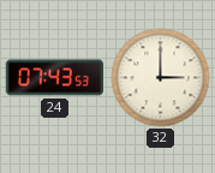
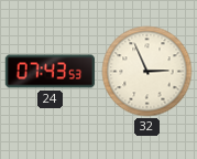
32: 3:00 -> 2:56
